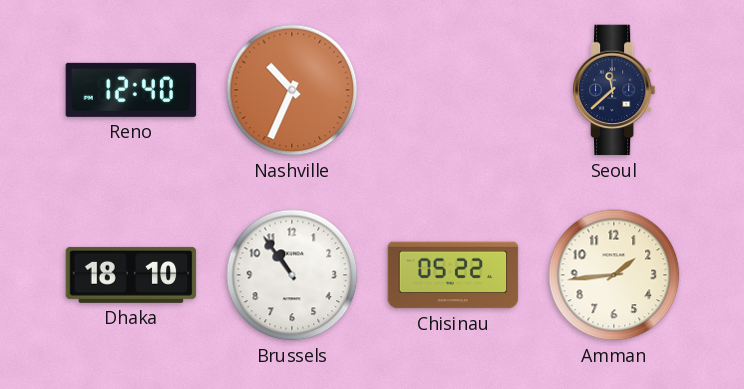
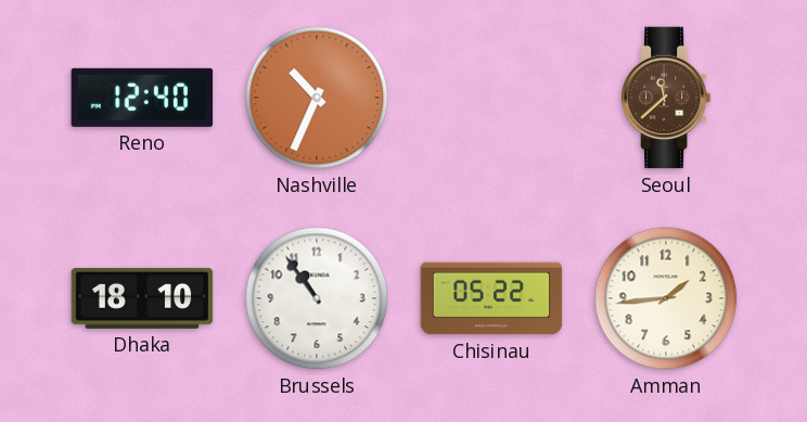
Seoul dial: navy -> brown
